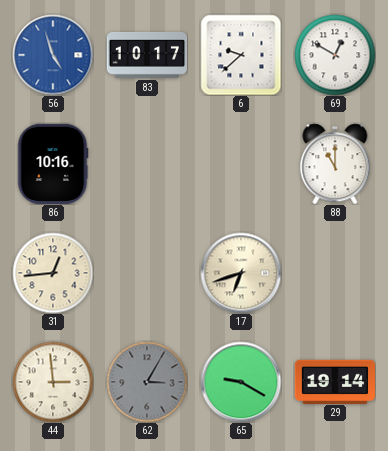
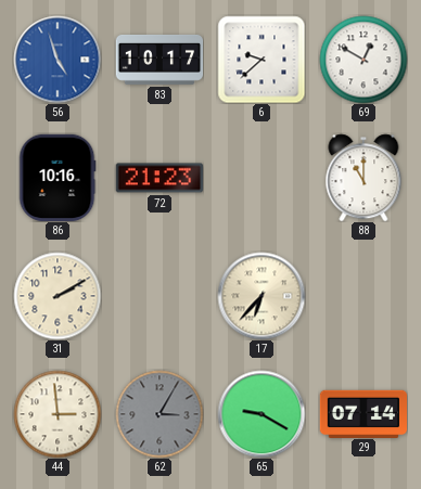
72: none -> 21:23
31: 12:44 -> 2:10
17: 6:42 -> 6:37
29: 19:14 -> 07:14
